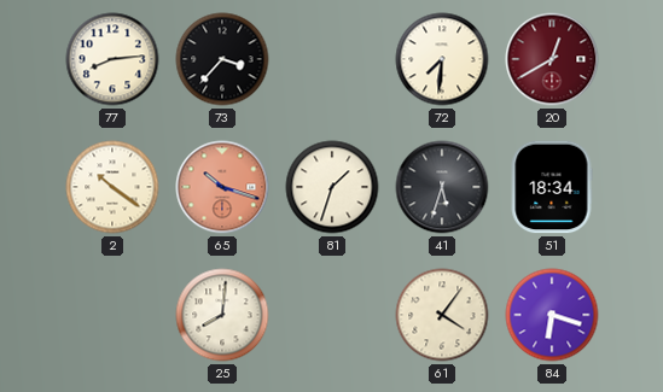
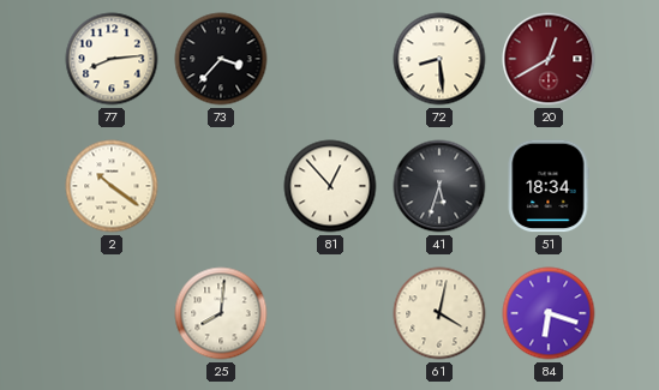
72: 7:31 -> 8:29
65: 10:18 -> none
81: 1:33 -> 12:53
61: 4:06 -> 4:02
